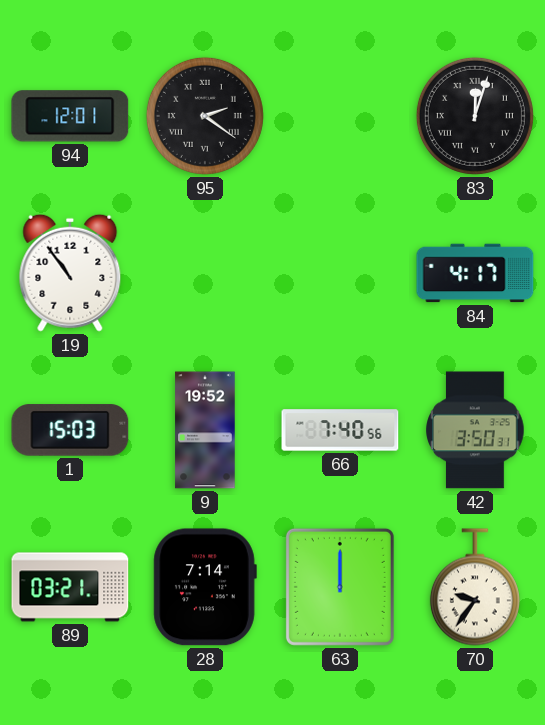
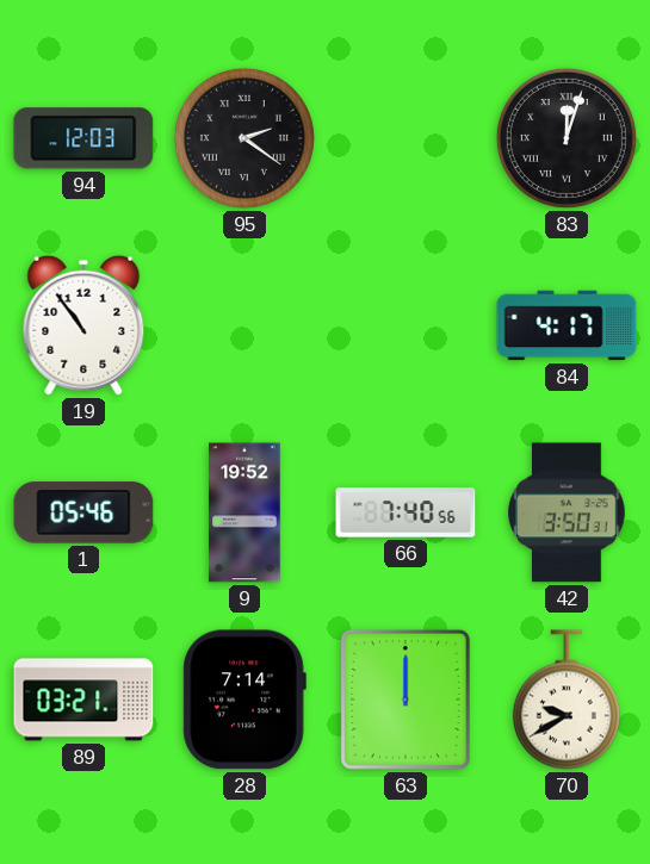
94: 12:01 -> 12:03
1: 15:03 -> 05:46
70: 9:36 -> 9:40
